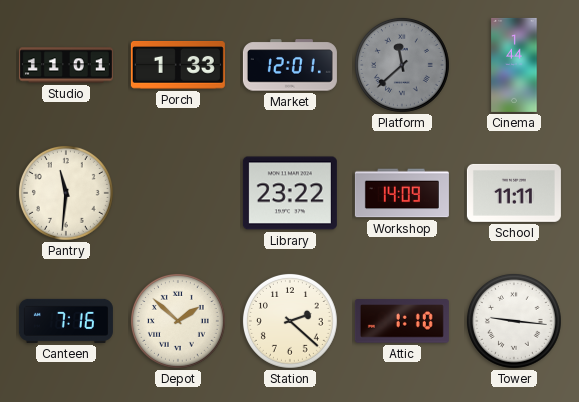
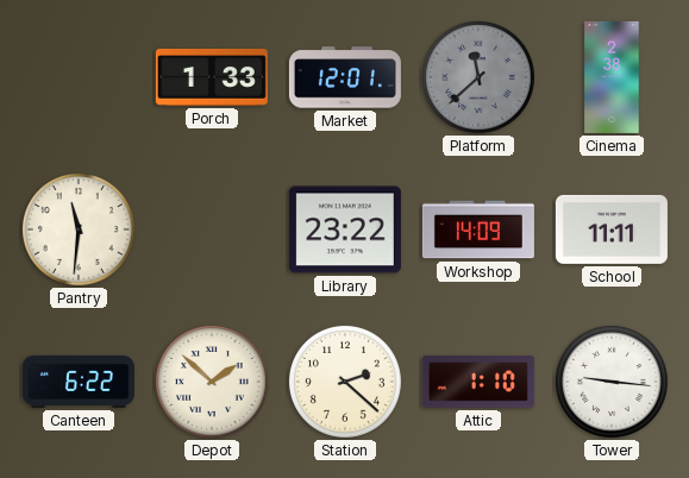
Studio: 11:01 -> none
Cinema: 1:44 -> 2:38
Canteen: 7:16 -> 6:22
